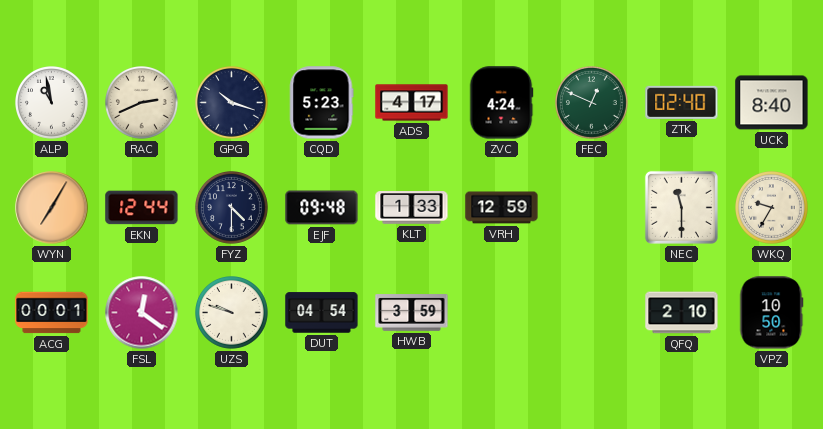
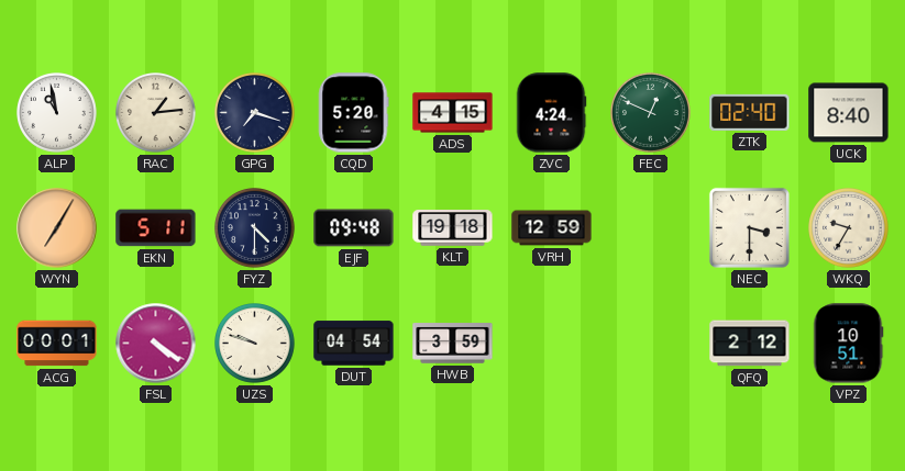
RAC: 2:41 -> 1:14
GPG: 10:18 -> 7:18
CQD: 5:23 -> 5:20
ADS: 4:17 -> 4:15
EKN: 12:44 -> 5:11
KLT: 1:33 -> 19:18
NEC: 11:30 -> 3:30
FSL: 12:21 -> 4:21
QFQ: 2:10 -> 2:12
VPZ: 10:50 -> 10:51
